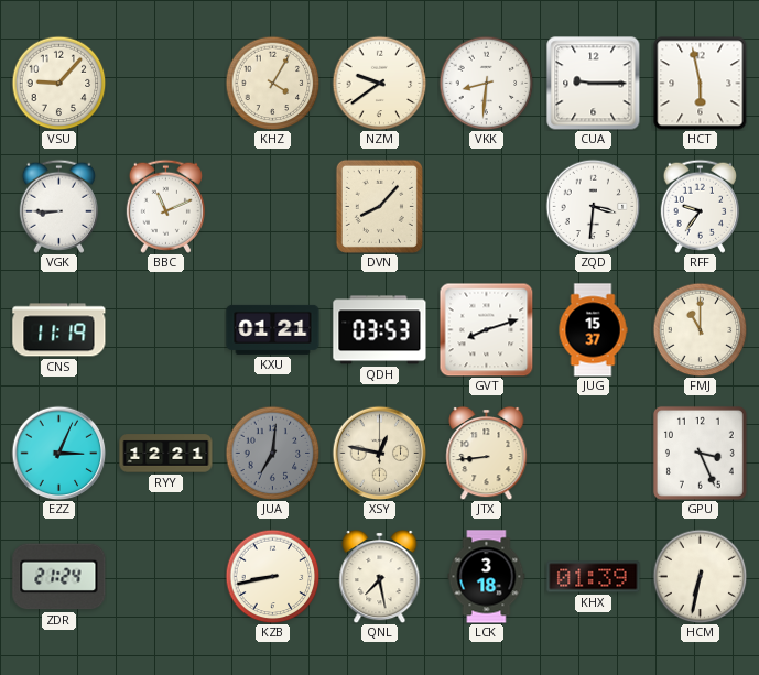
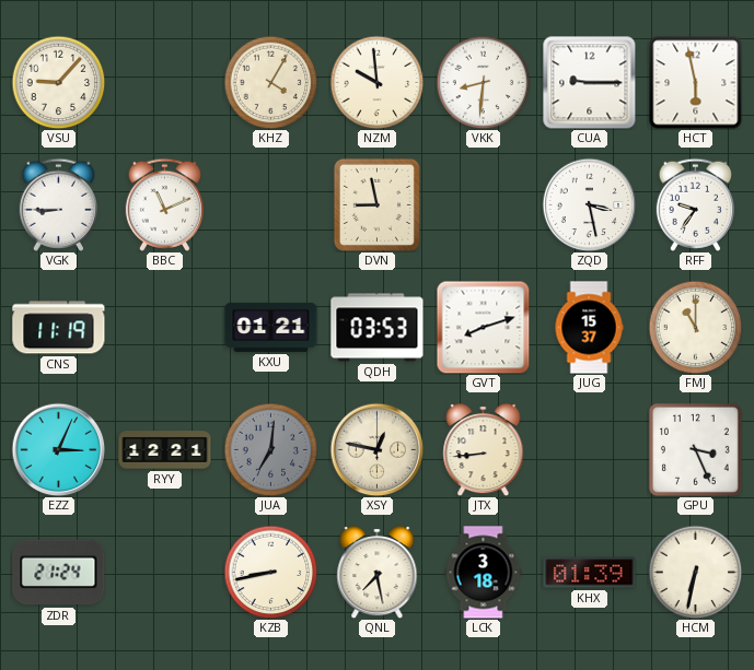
NZM: 9:39 -> 9:59
DVN: 8:07 -> 8:58
ZQD: 3:31 -> 3:28
